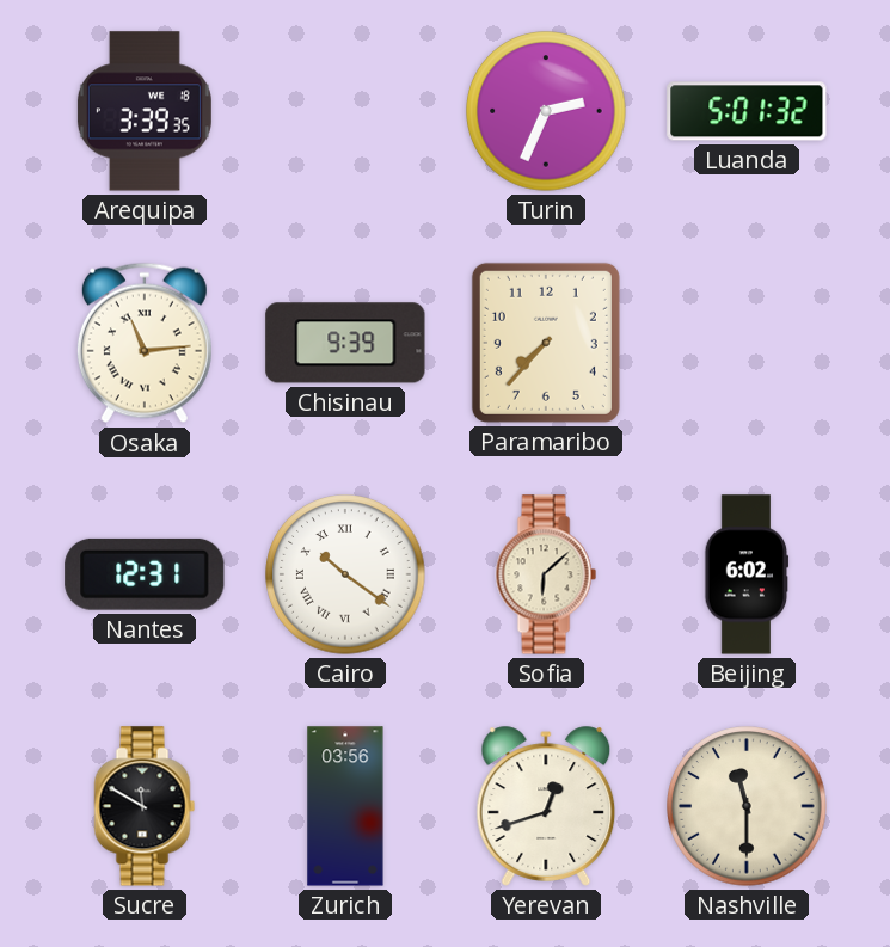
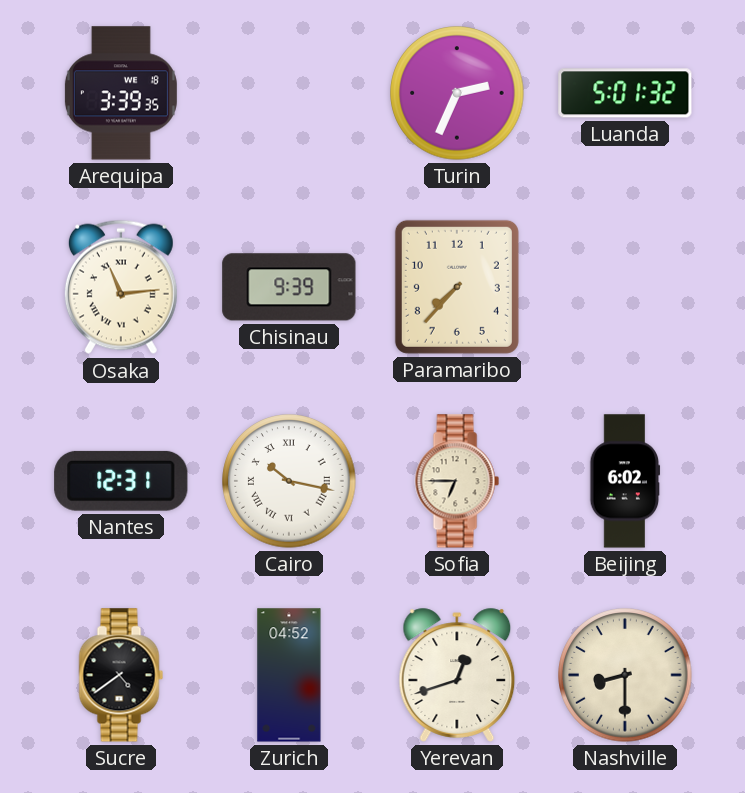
Cairo: 10:21 -> 10:17
Sofia: 6:08 -> 6:45
Sucre: 11:50 -> 4:39
Zurich: 03:56 -> 04:52
Nashville: 11:30 -> 8:30
